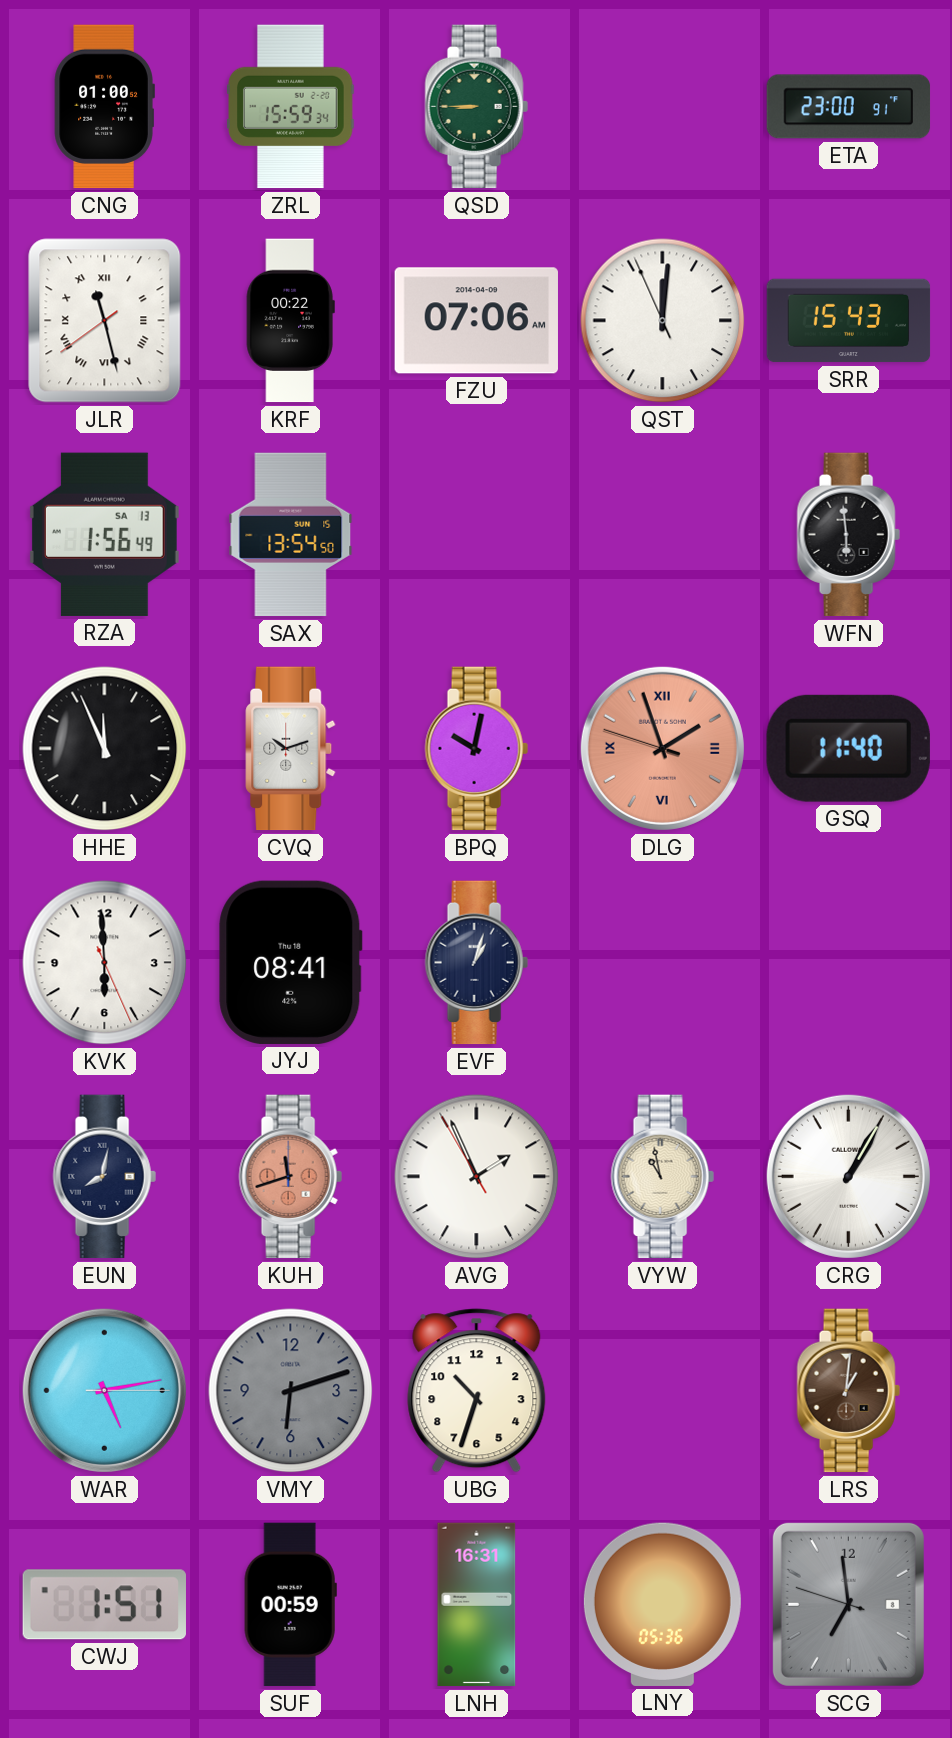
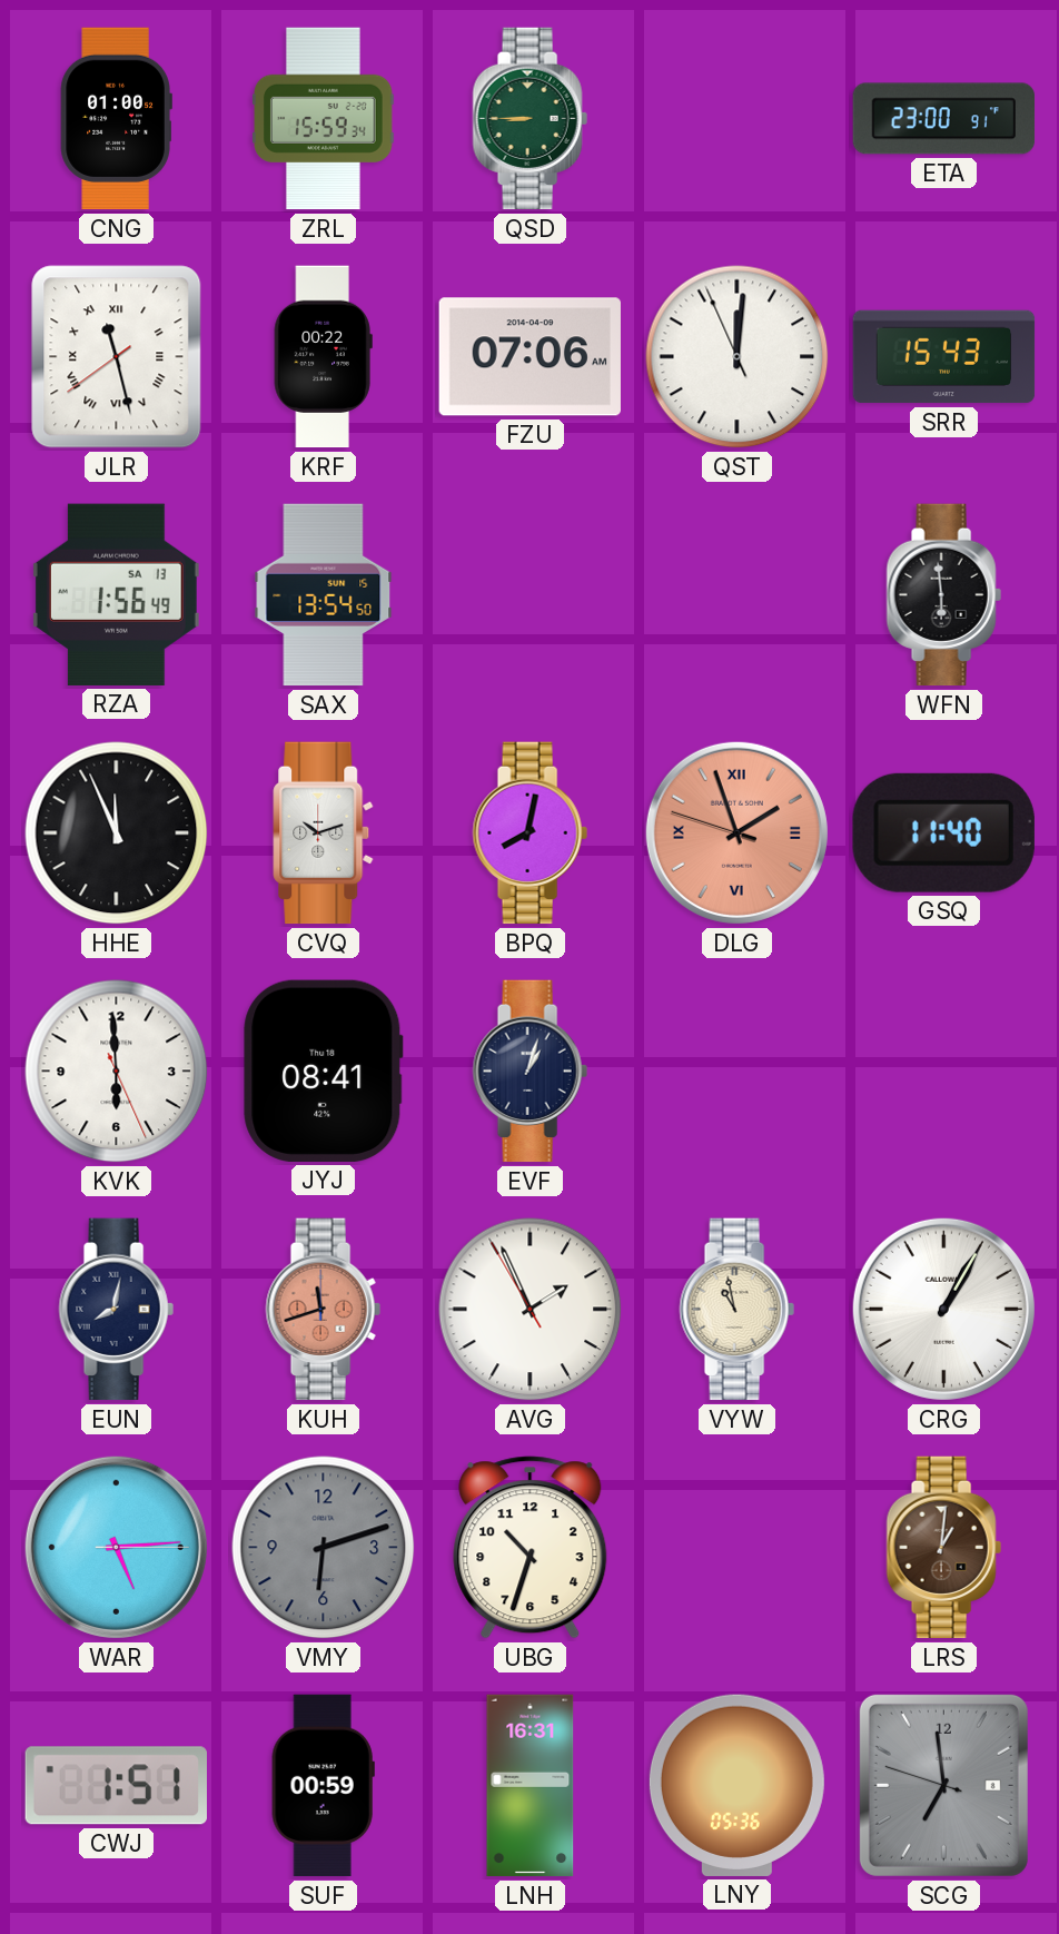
BPQ: 10:02 -> 8:02
WAR: 5:13 -> 5:14
